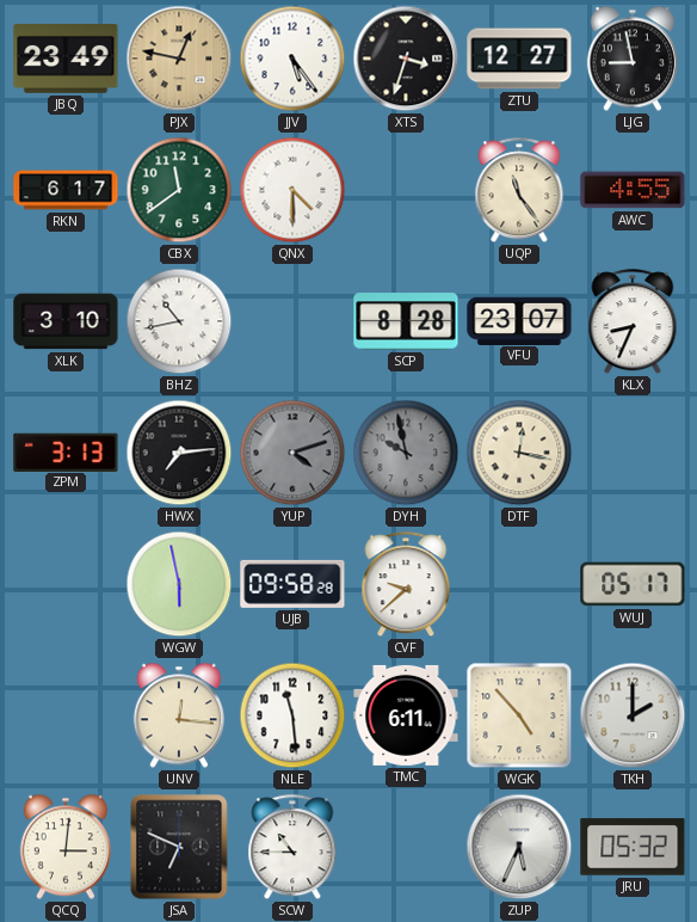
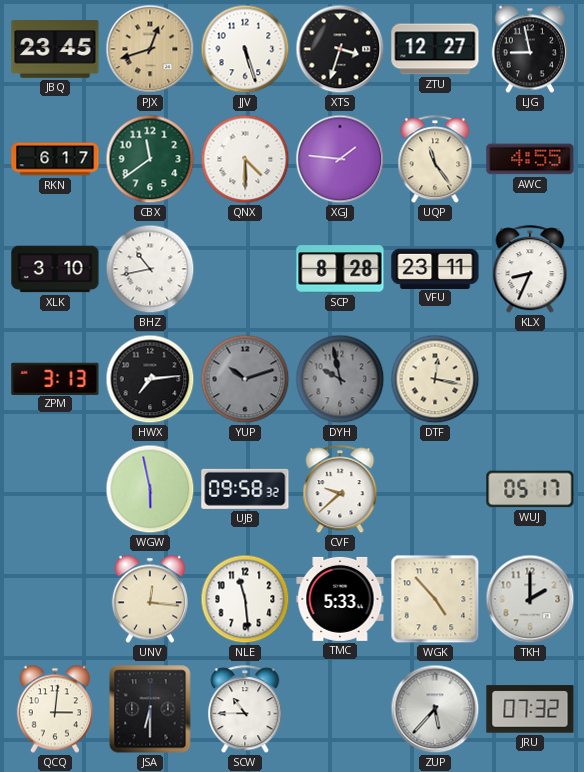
JBQ: 23:49 -> 23:45
PJX: 12:47 -> 12:42
JJV: 5:24 -> 5:27
XGJ: none -> 1:46
VFU: 23:07 -> 23:11
YUP: 4:12 -> 10:12
UJB: 09:58:28 -> 09:58:32
TMC: 6:11 -> 5:33
JSA: 6:49 -> 6:30
ZUP: 5:34 -> 5:37
JRU: 05:32 -> 07:32
